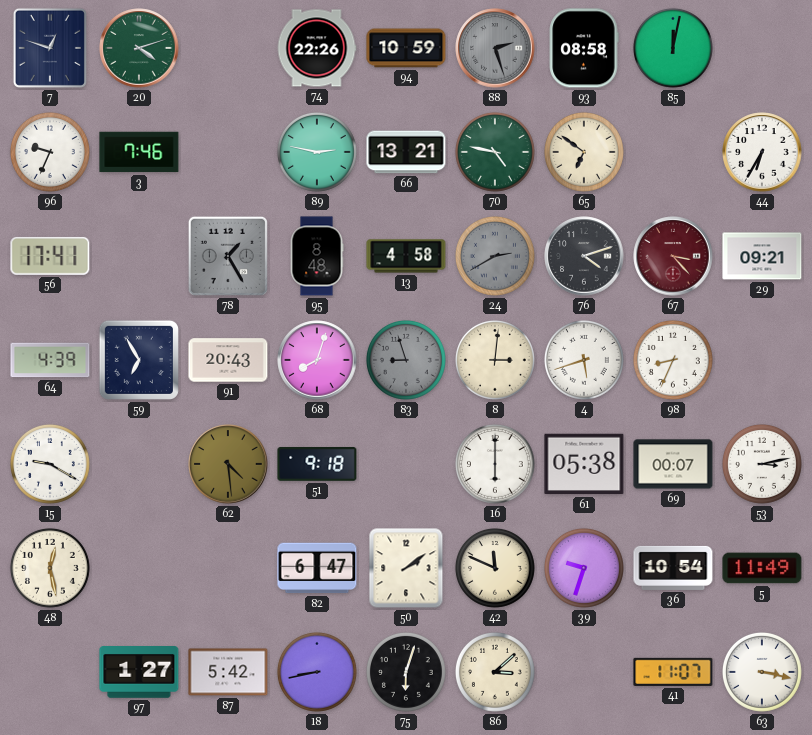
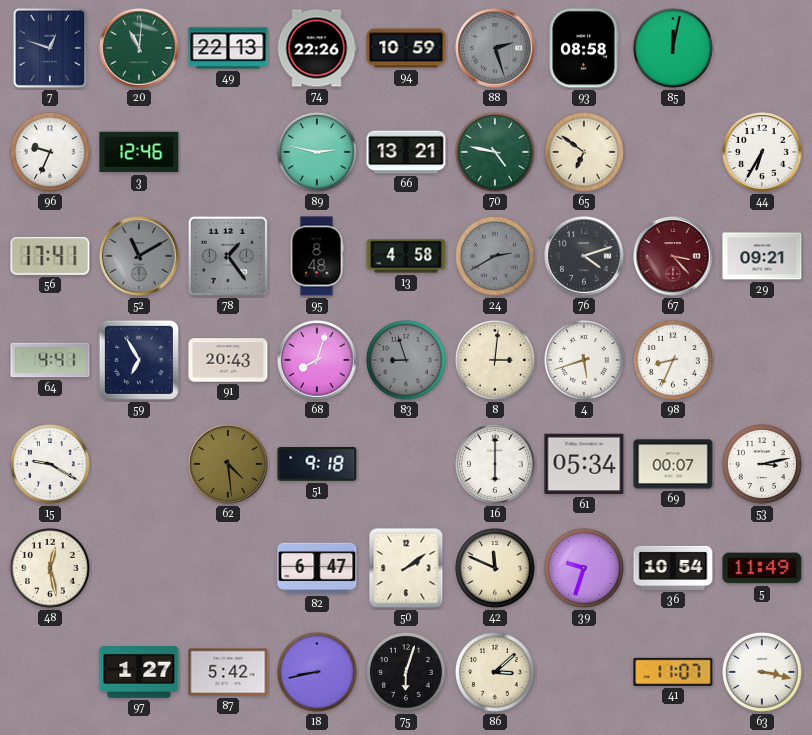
20: 4:12 -> 11:01
49: none -> 22:13
3: 7:46 -> 12:46
52: none -> 11:10
78: 1:25 -> 1:24
64: 4:39 -> 4:41
61: 05:38 -> 05:34
